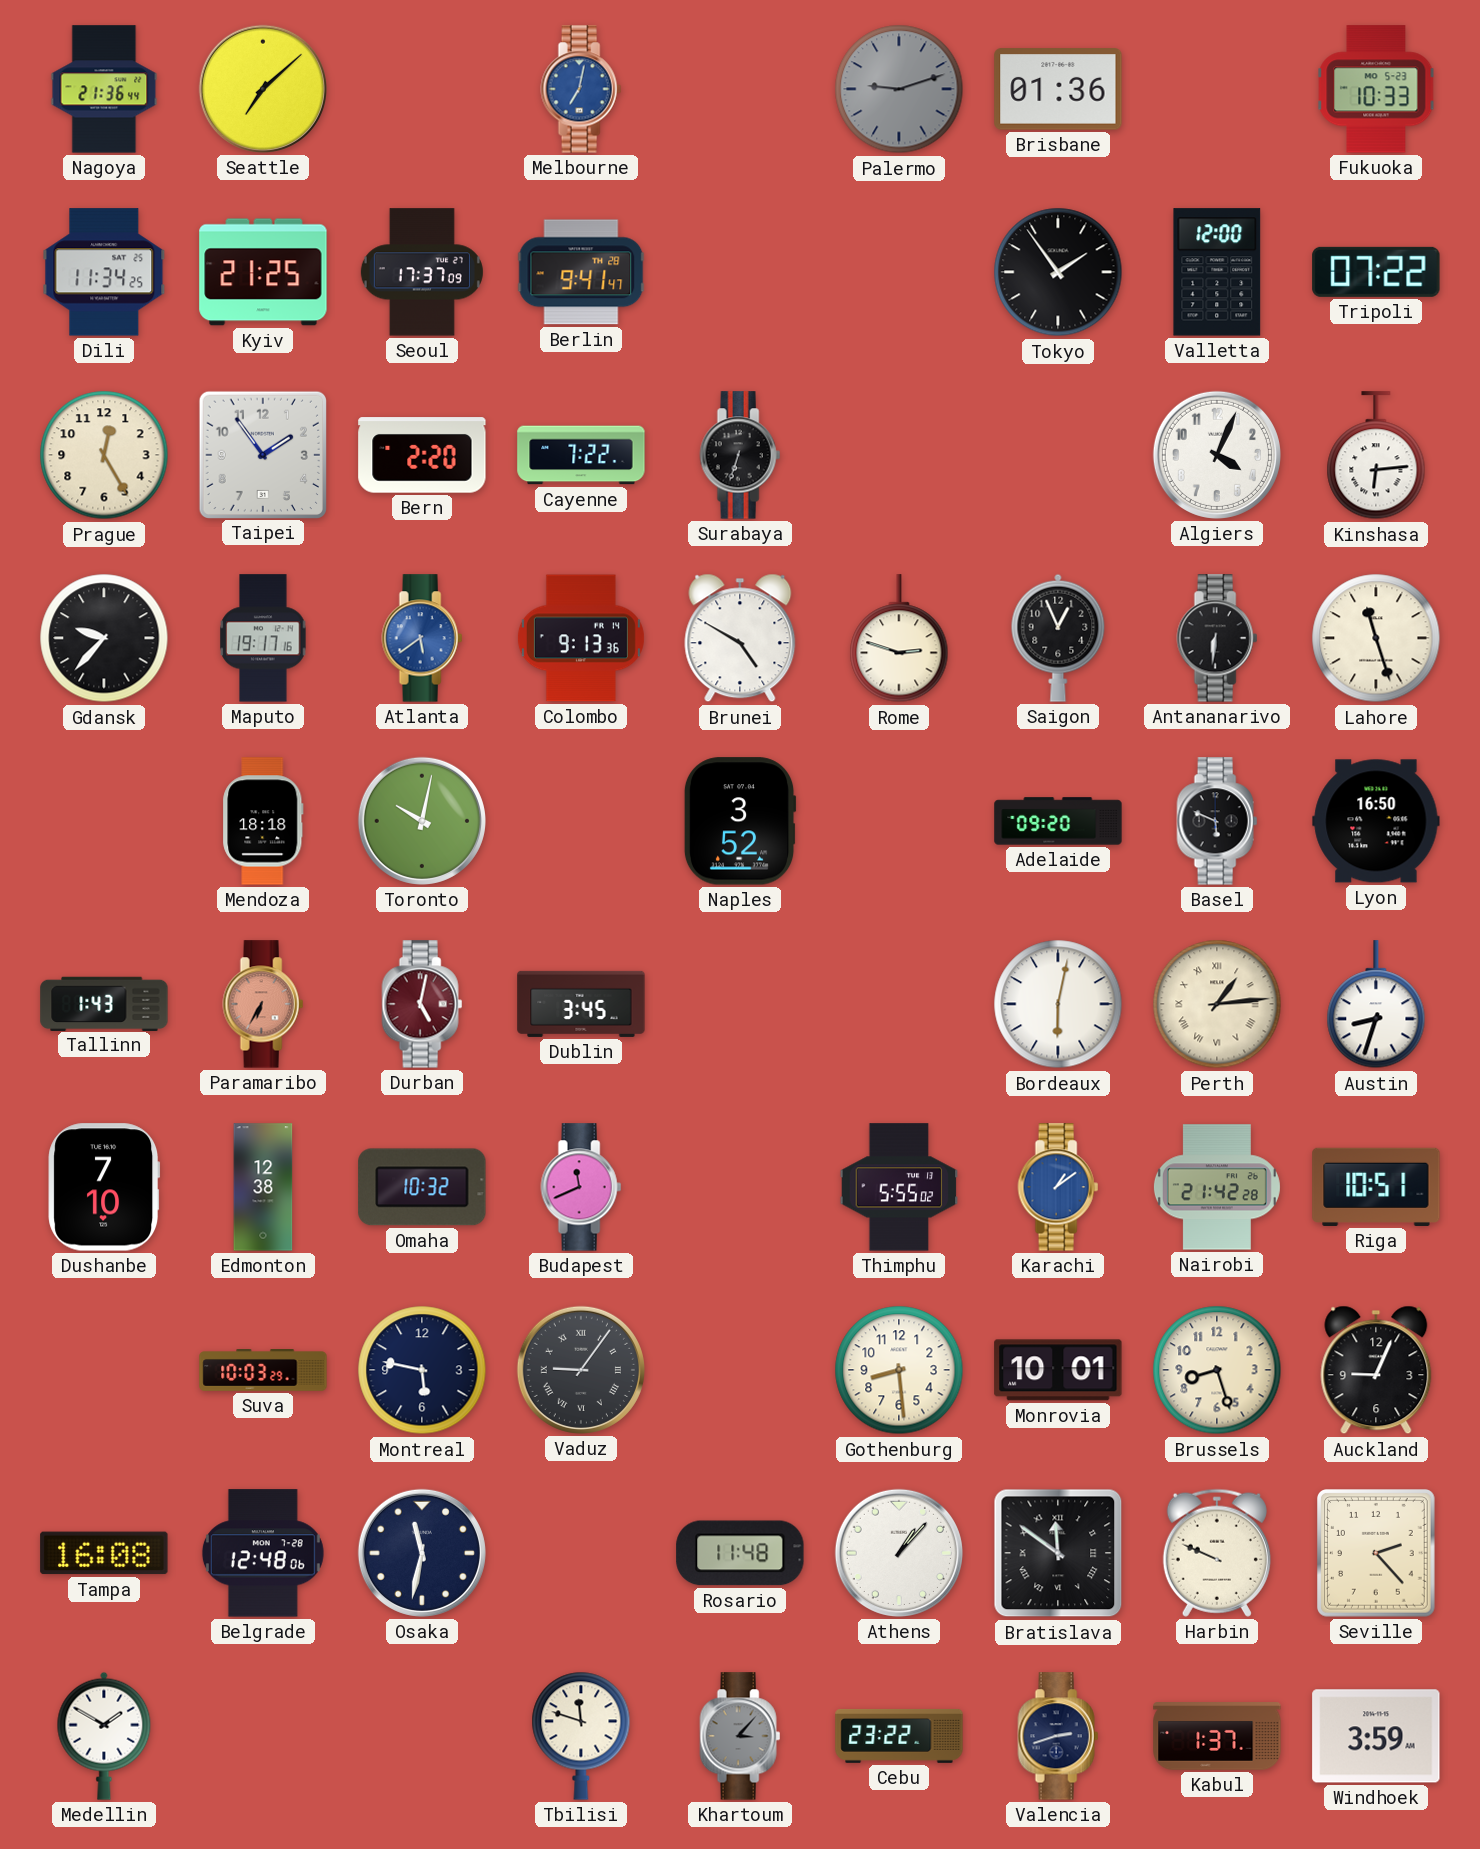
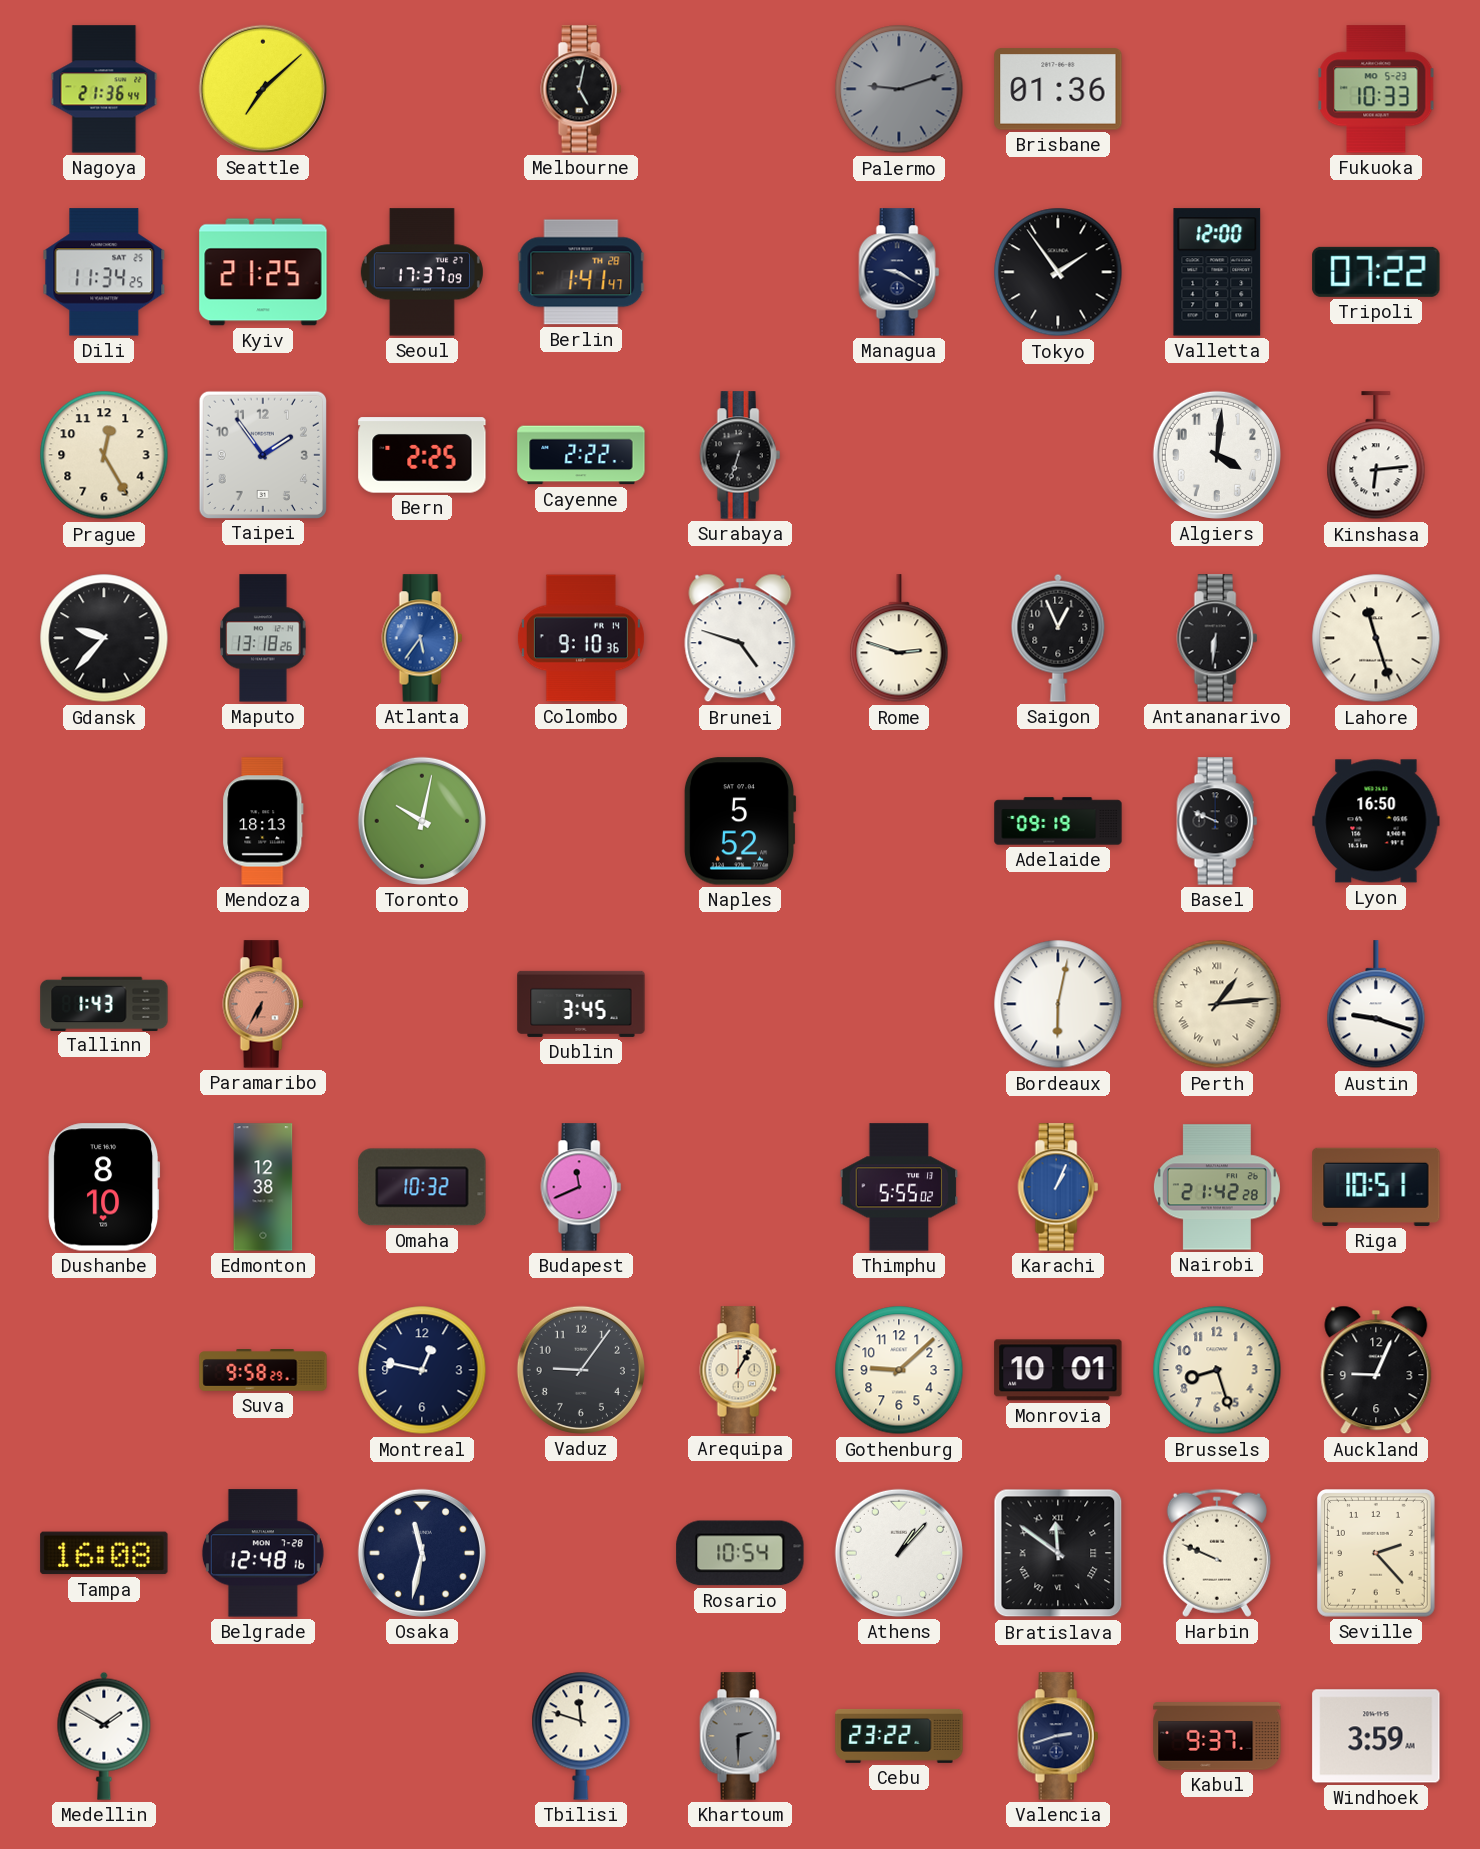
Melbourne: 7:02 -> 5:02
Melbourne dial: blue -> black
Berlin: 9:41 -> 1:41
Managua: none -> 9:20
Bern: 2:20 -> 2:25
Cayenne: 7:22 -> 2:22
Algiers: 4:04 -> 4:01
Maputo: 19:17 -> 13:18
Atlanta: 5:39 -> 5:36
Colombo: 9:13 -> 9:10
Brunei: 4:50 -> 4:48
Mendoza: 18:18 -> 18:13
Naples: 3:52 -> 5:52
Adelaide: 09:20 -> 09:19
Basel: 5:49 -> 9:49
Durban: 5:02 -> none
Austin: 8:33 -> 9:18
Dushanbe: 7:10 -> 8:10
Karachi: 1:09 -> 1:04
Suva: 10:03 -> 9:58
Montreal: 5:47 -> 12:47
Vaduz numerals: Roman -> Arabic
Arequipa: none -> 1:05
Gothenburg: 8:29 -> 9:08
Belgrade: 12:48:06 -> 12:48:16
Rosario: 11:48 -> 10:54
Khartoum: 3:07 -> 2:30
Kabul: 1:37 -> 9:37
